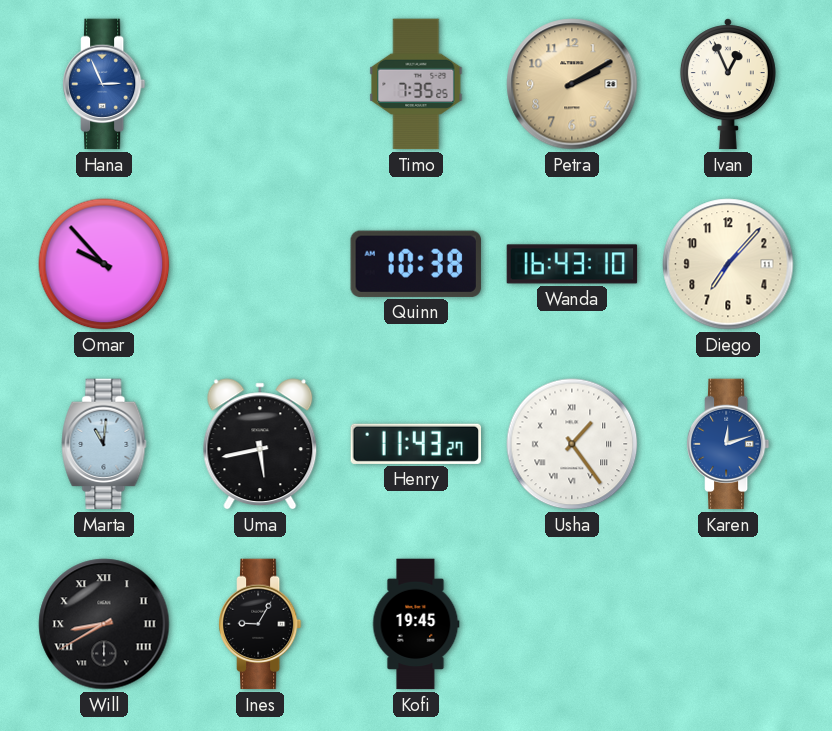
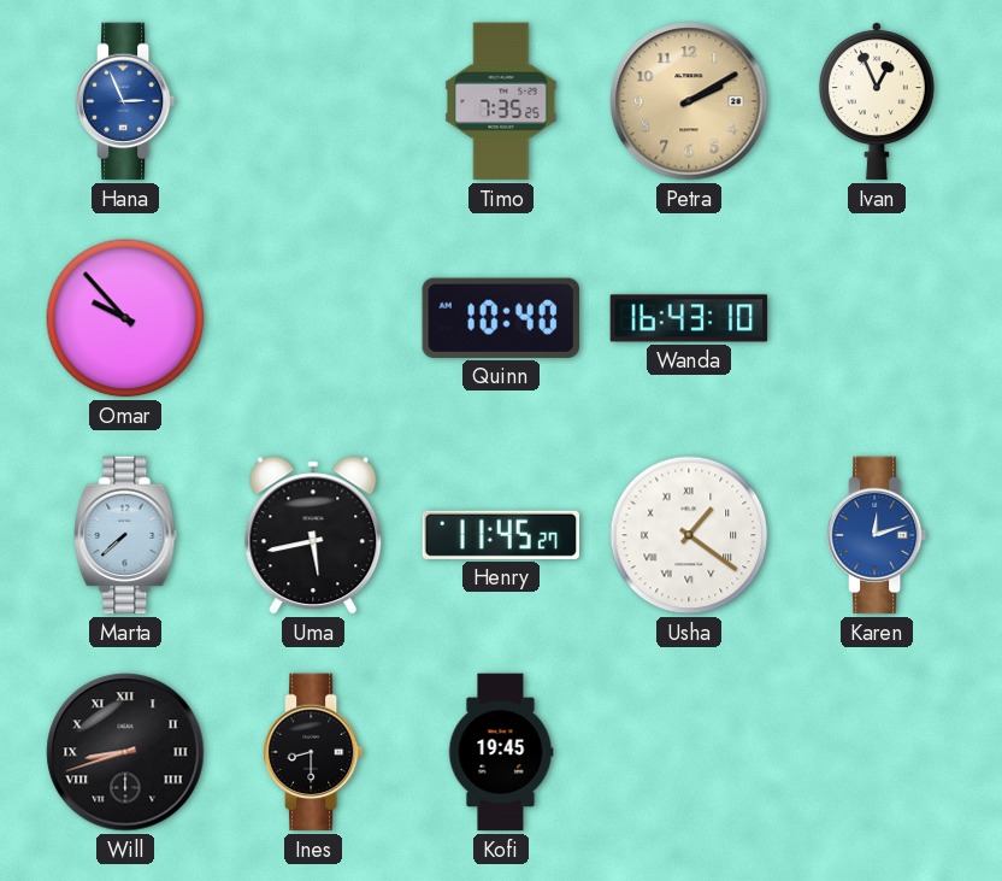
Quinn: 10:38 -> 10:40
Diego: 7:07 -> none
Marta: 11:01 -> 7:38
Henry: 11:43 -> 11:45
Usha: 1:24 -> 1:21
Will: 8:40 -> 8:42
Ines: 9:05 -> 8:30
